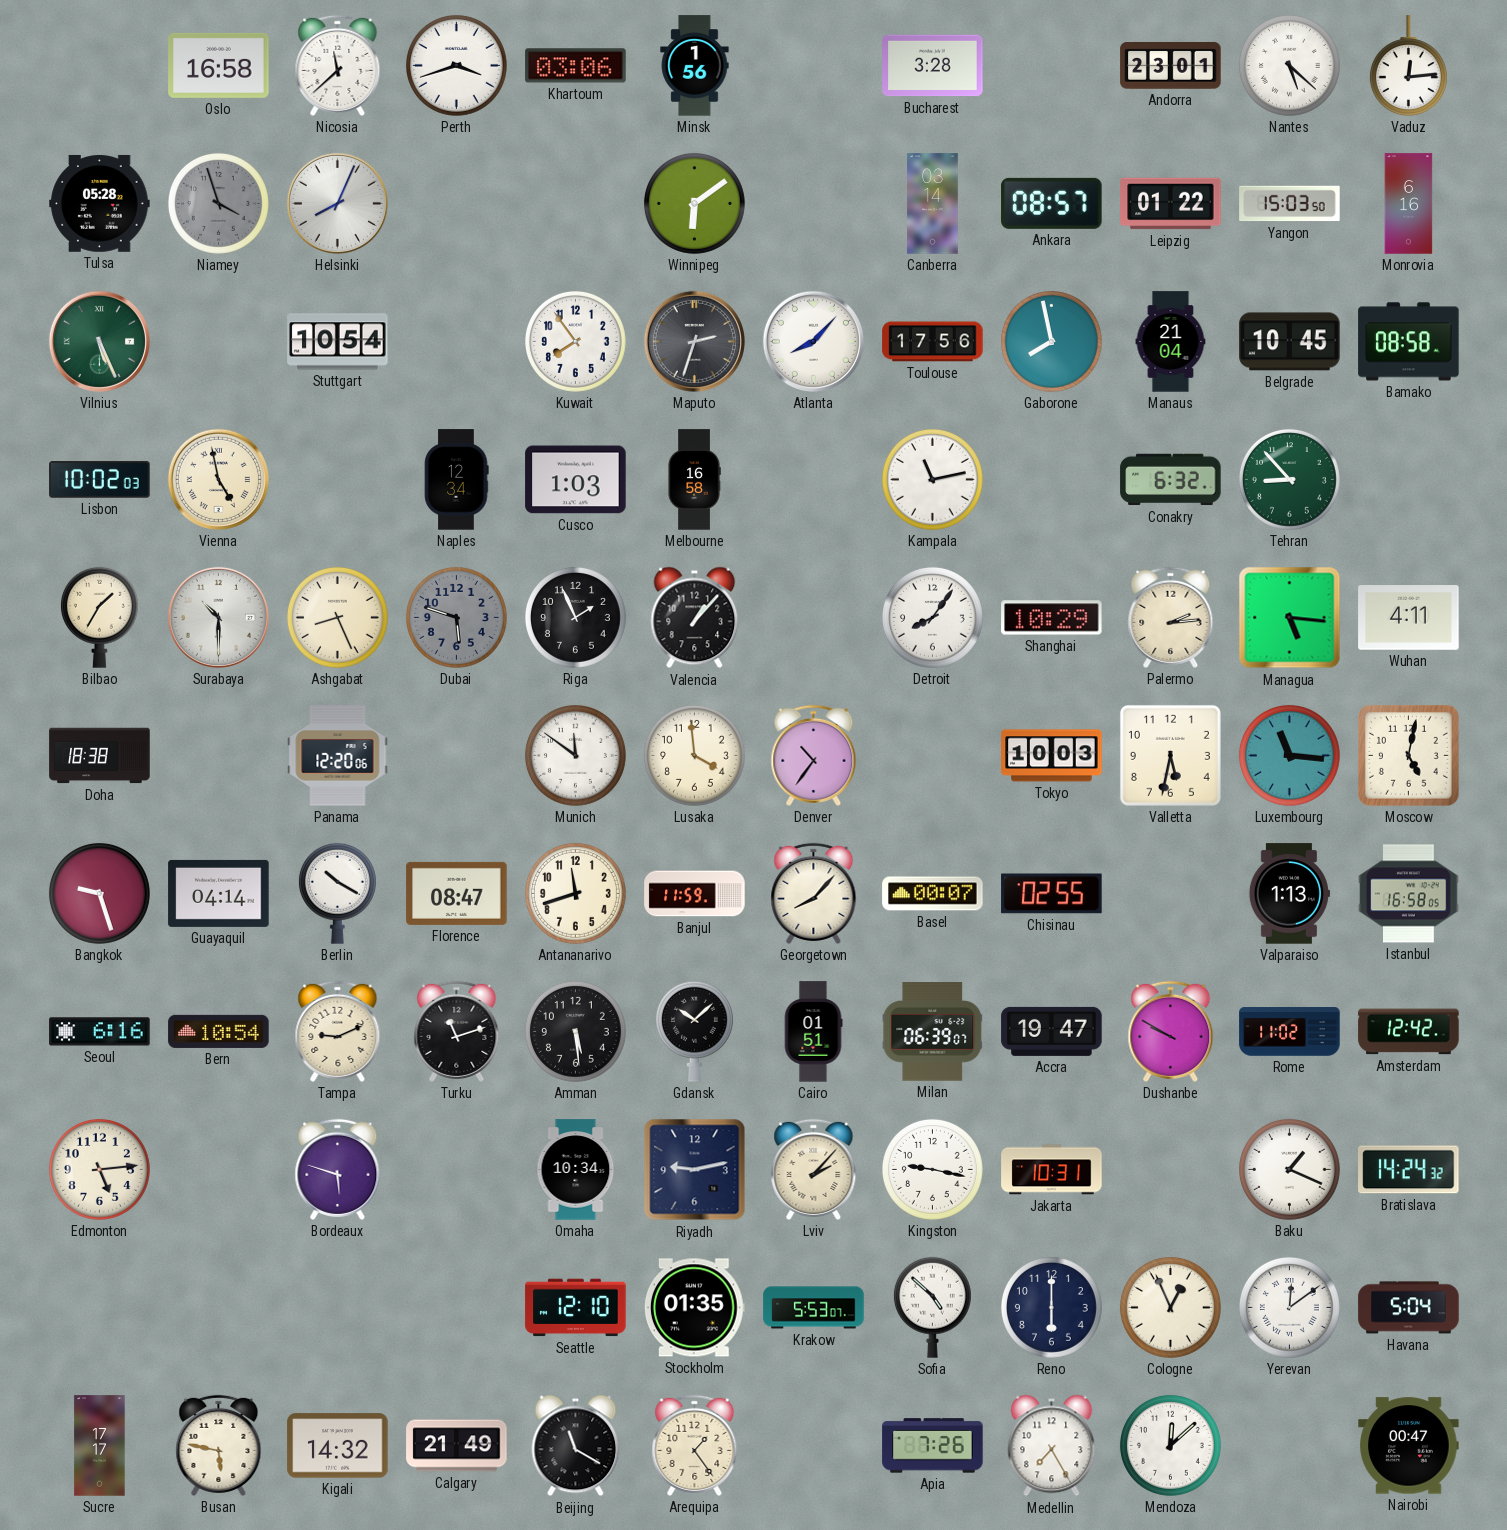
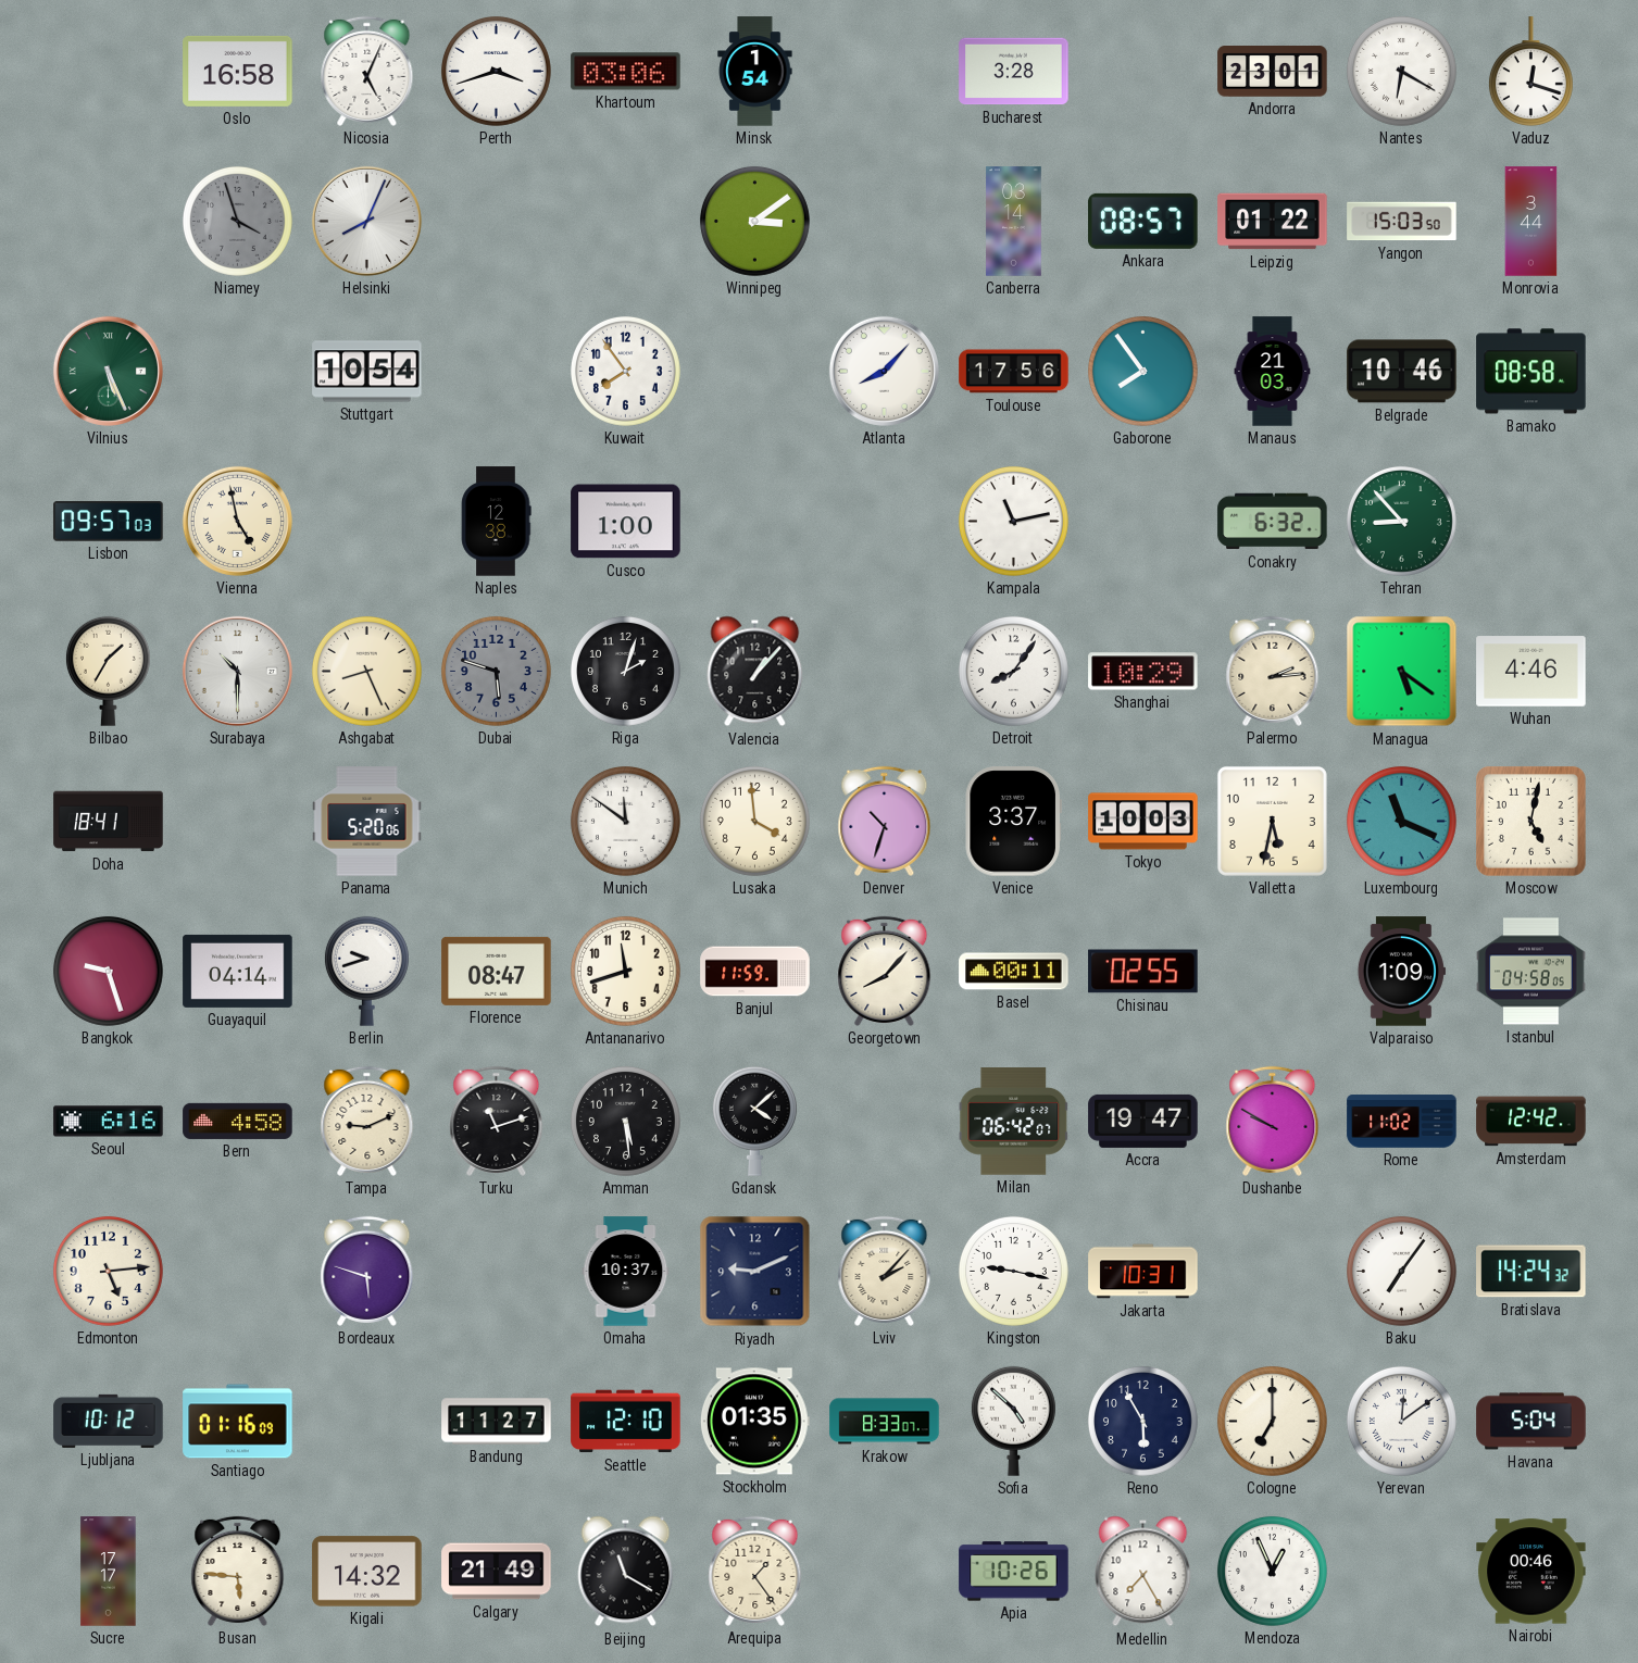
Nicosia: 11:38 -> 5:04
Minsk: 1:56 -> 1:54
Nantes: 5:22 -> 6:20
Vaduz: 12:14 -> 12:18
Tulsa: 05:28 -> none
Winnipeg: 6:09 -> 3:09
Monrovia: 6:16 -> 3:44
Maputo: 2:33 -> none
Gaborone: 7:58 -> 7:54
Manaus: 21:04 -> 21:03
Belgrade: 10:45 -> 10:46
Lisbon: 10:02 -> 09:57
Naples: 12:34 -> 12:38
Cusco: 1:03 -> 1:00
Melbourne: 16:58 -> none
Riga: 1:56 -> 2:03
Managua: 5:16 -> 5:21
Wuhan: 4:11 -> 4:46
Doha: 18:38 -> 18:41
Panama: 12:20 -> 5:20
Denver: 10:36 -> 10:33
Venice: none -> 3:37
Luxembourg: 11:16 -> 11:19
Berlin: 10:20 -> 9:42
Basel: 00:07 -> 00:11
Valparaiso: 1:13 -> 1:09
Istanbul: 16:58 -> 04:58
Bern: 10:54 -> 4:58
Gdansk: 10:08 -> 4:08
Cairo: 01:51 -> none
Milan: 06:39 -> 06:42
Omaha: 10:34 -> 10:37
Riyadh: 9:13 -> 9:11
Baku: 1:19 -> 7:06
Ljubljana: none -> 10:12
Santiago: none -> 01:16
Bandung: none -> 11:27
Krakow: 5:53 -> 8:33
Reno: 6:00 -> 5:55
Cologne: 12:56 -> 7:00
Busan: 5:47 -> 5:46
Apia: 7:26 -> 10:26
Mendoza: 12:08 -> 12:56
Nairobi: 00:47 -> 00:46
